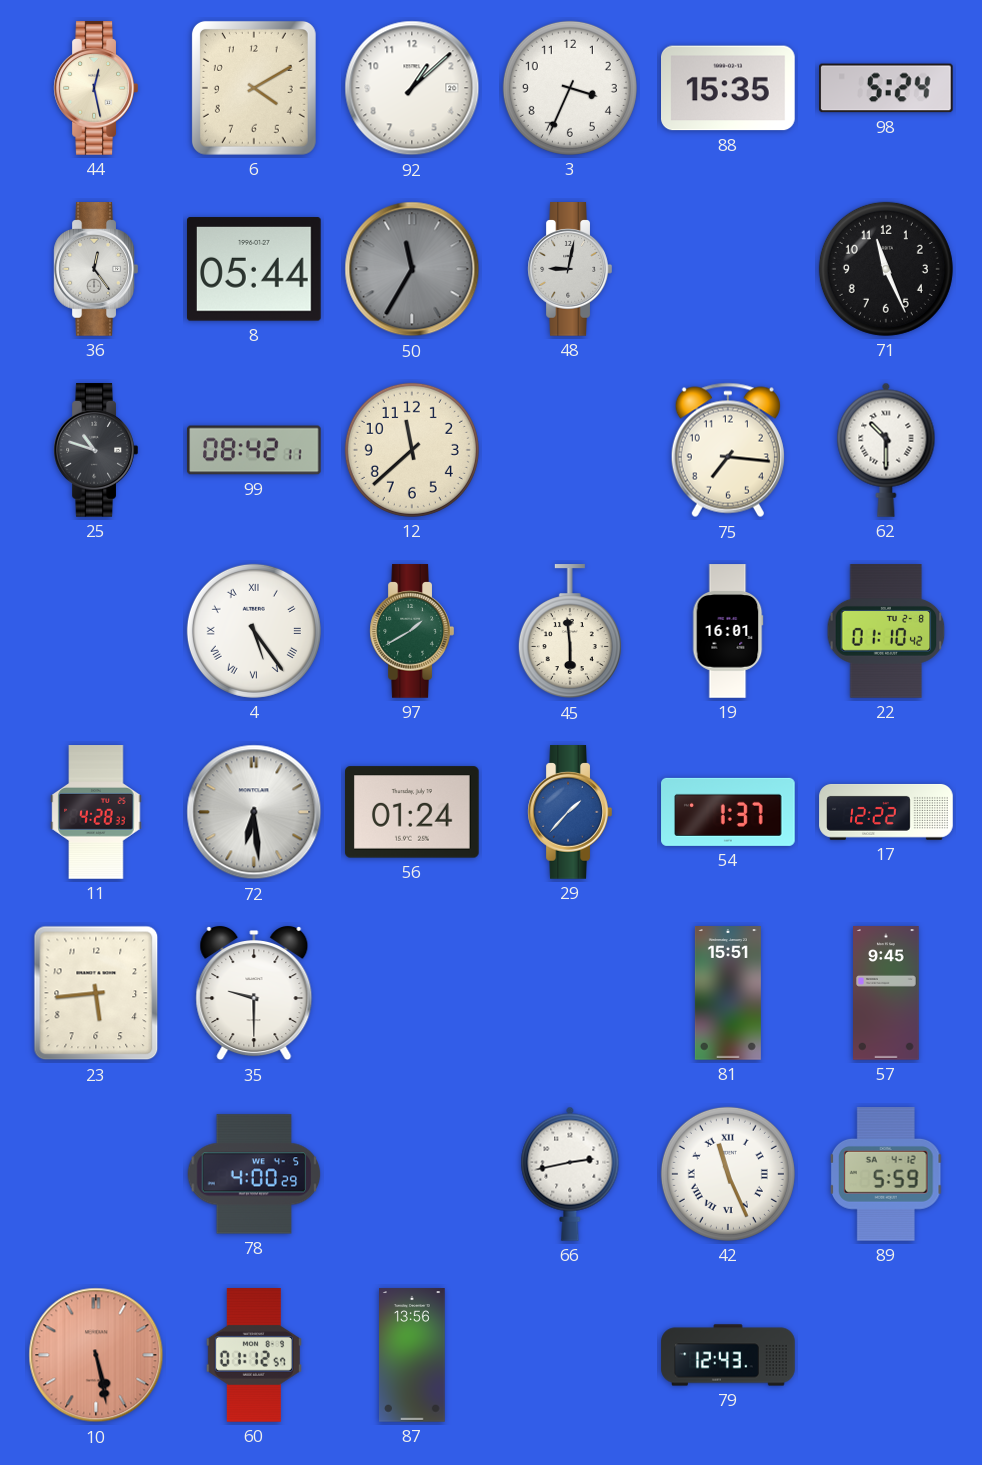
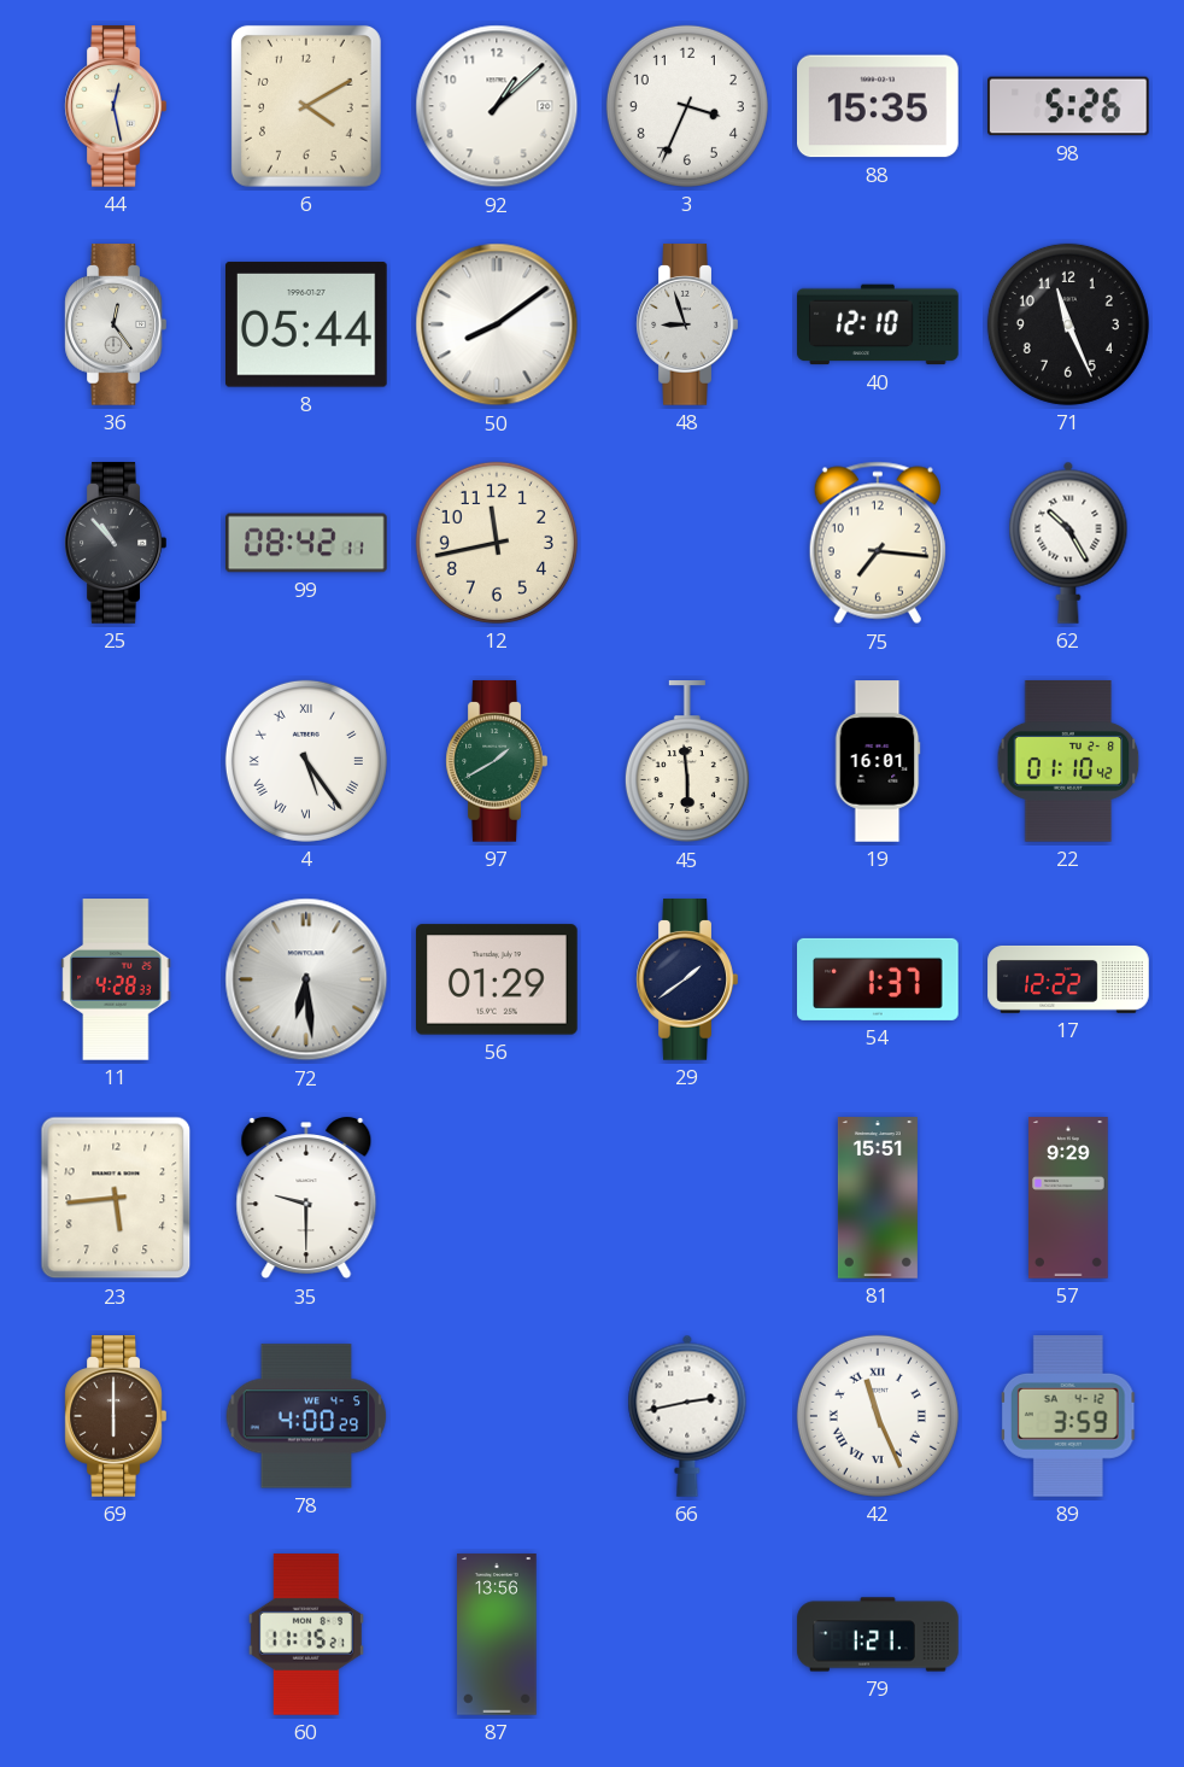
98: 5:24 -> 5:26
50: 11:35 -> 8:09
50 dial: grey -> white
48: 9:02 -> 8:57
40: none -> 12:10
25: 10:48 -> 10:53
12: 11:38 -> 11:43
62: 10:30 -> 10:25
56: 01:24 -> 01:29
29: 1:37 -> 1:39
29 dial: blue -> navy
57: 9:45 -> 9:29
69: none -> 6:00
89: 5:59 -> 3:59
10: 5:28 -> none
60: 01:12 -> 11:15
79: 12:43 -> 1:21
